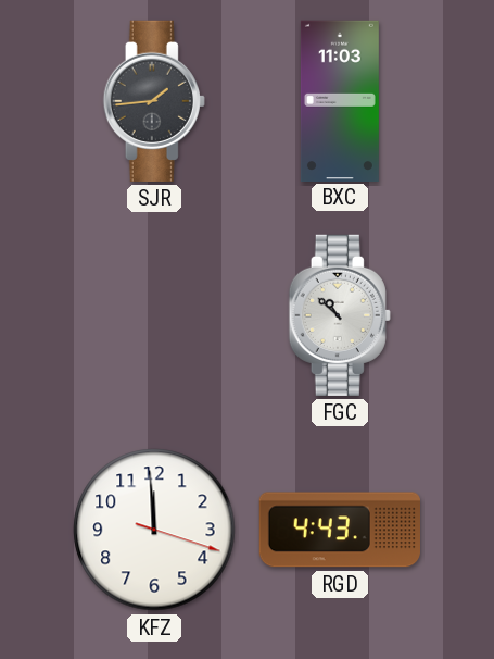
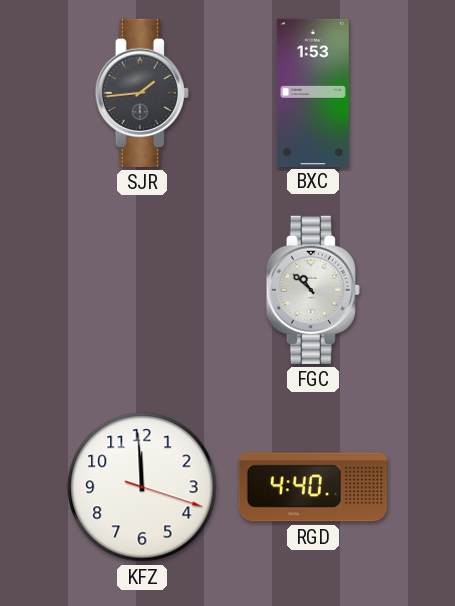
BXC: 11:03 -> 1:53
RGD: 4:43 -> 4:40
